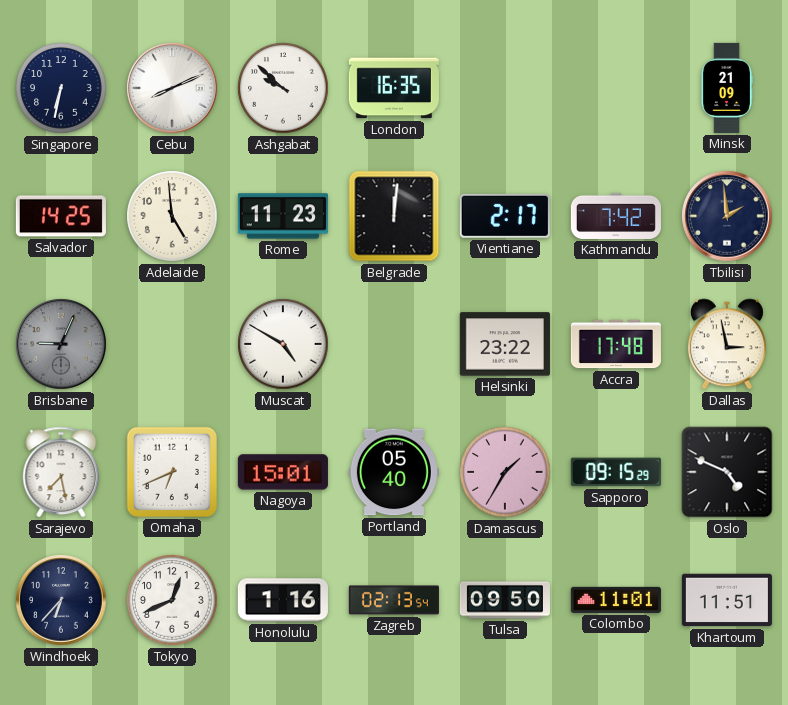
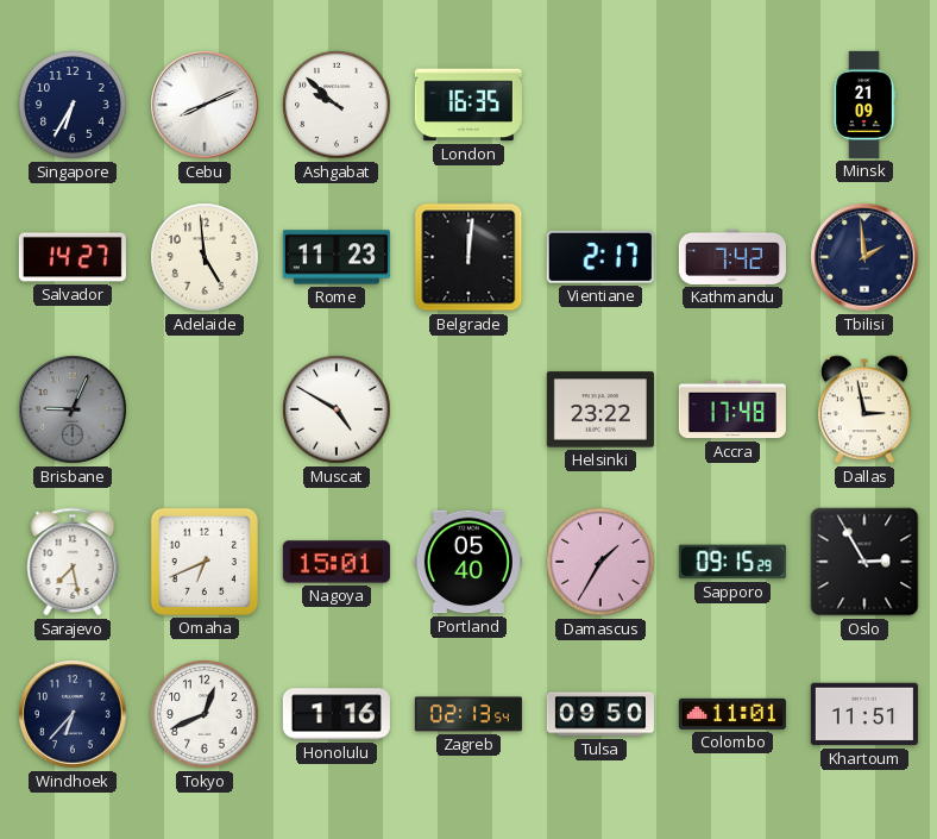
Singapore: 6:32 -> 6:35
Salvador: 14:25 -> 14:27
Oslo: 4:49 -> 2:55
